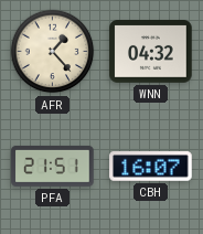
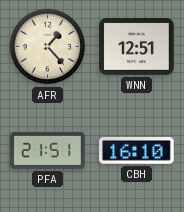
WNN: 04:32 -> 12:51
CBH: 16:07 -> 16:10
